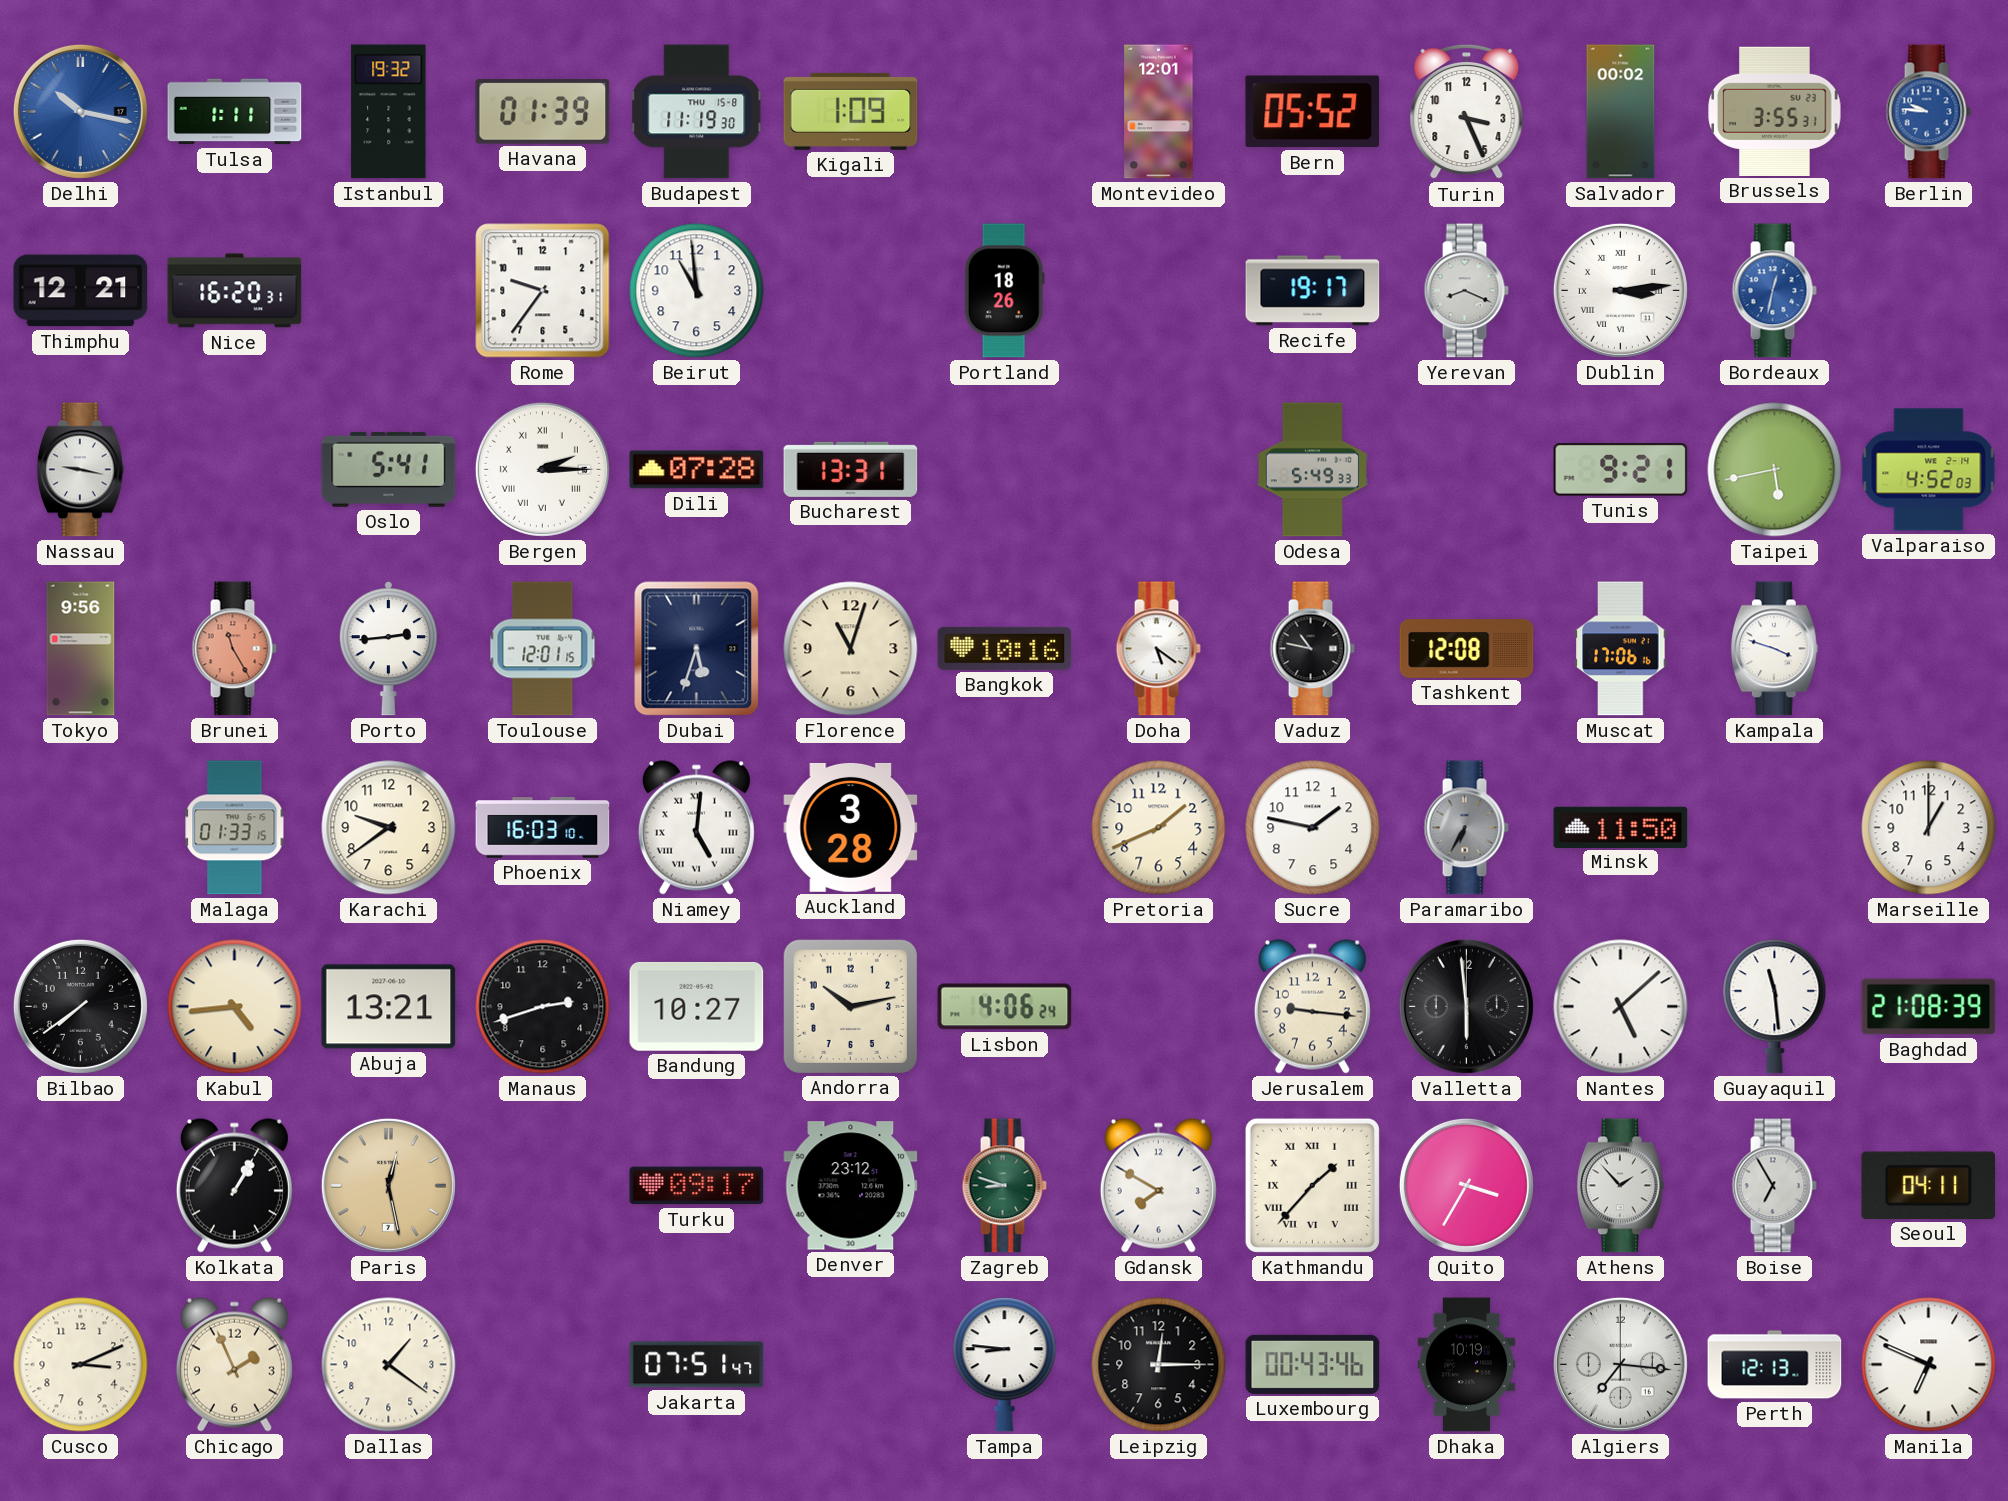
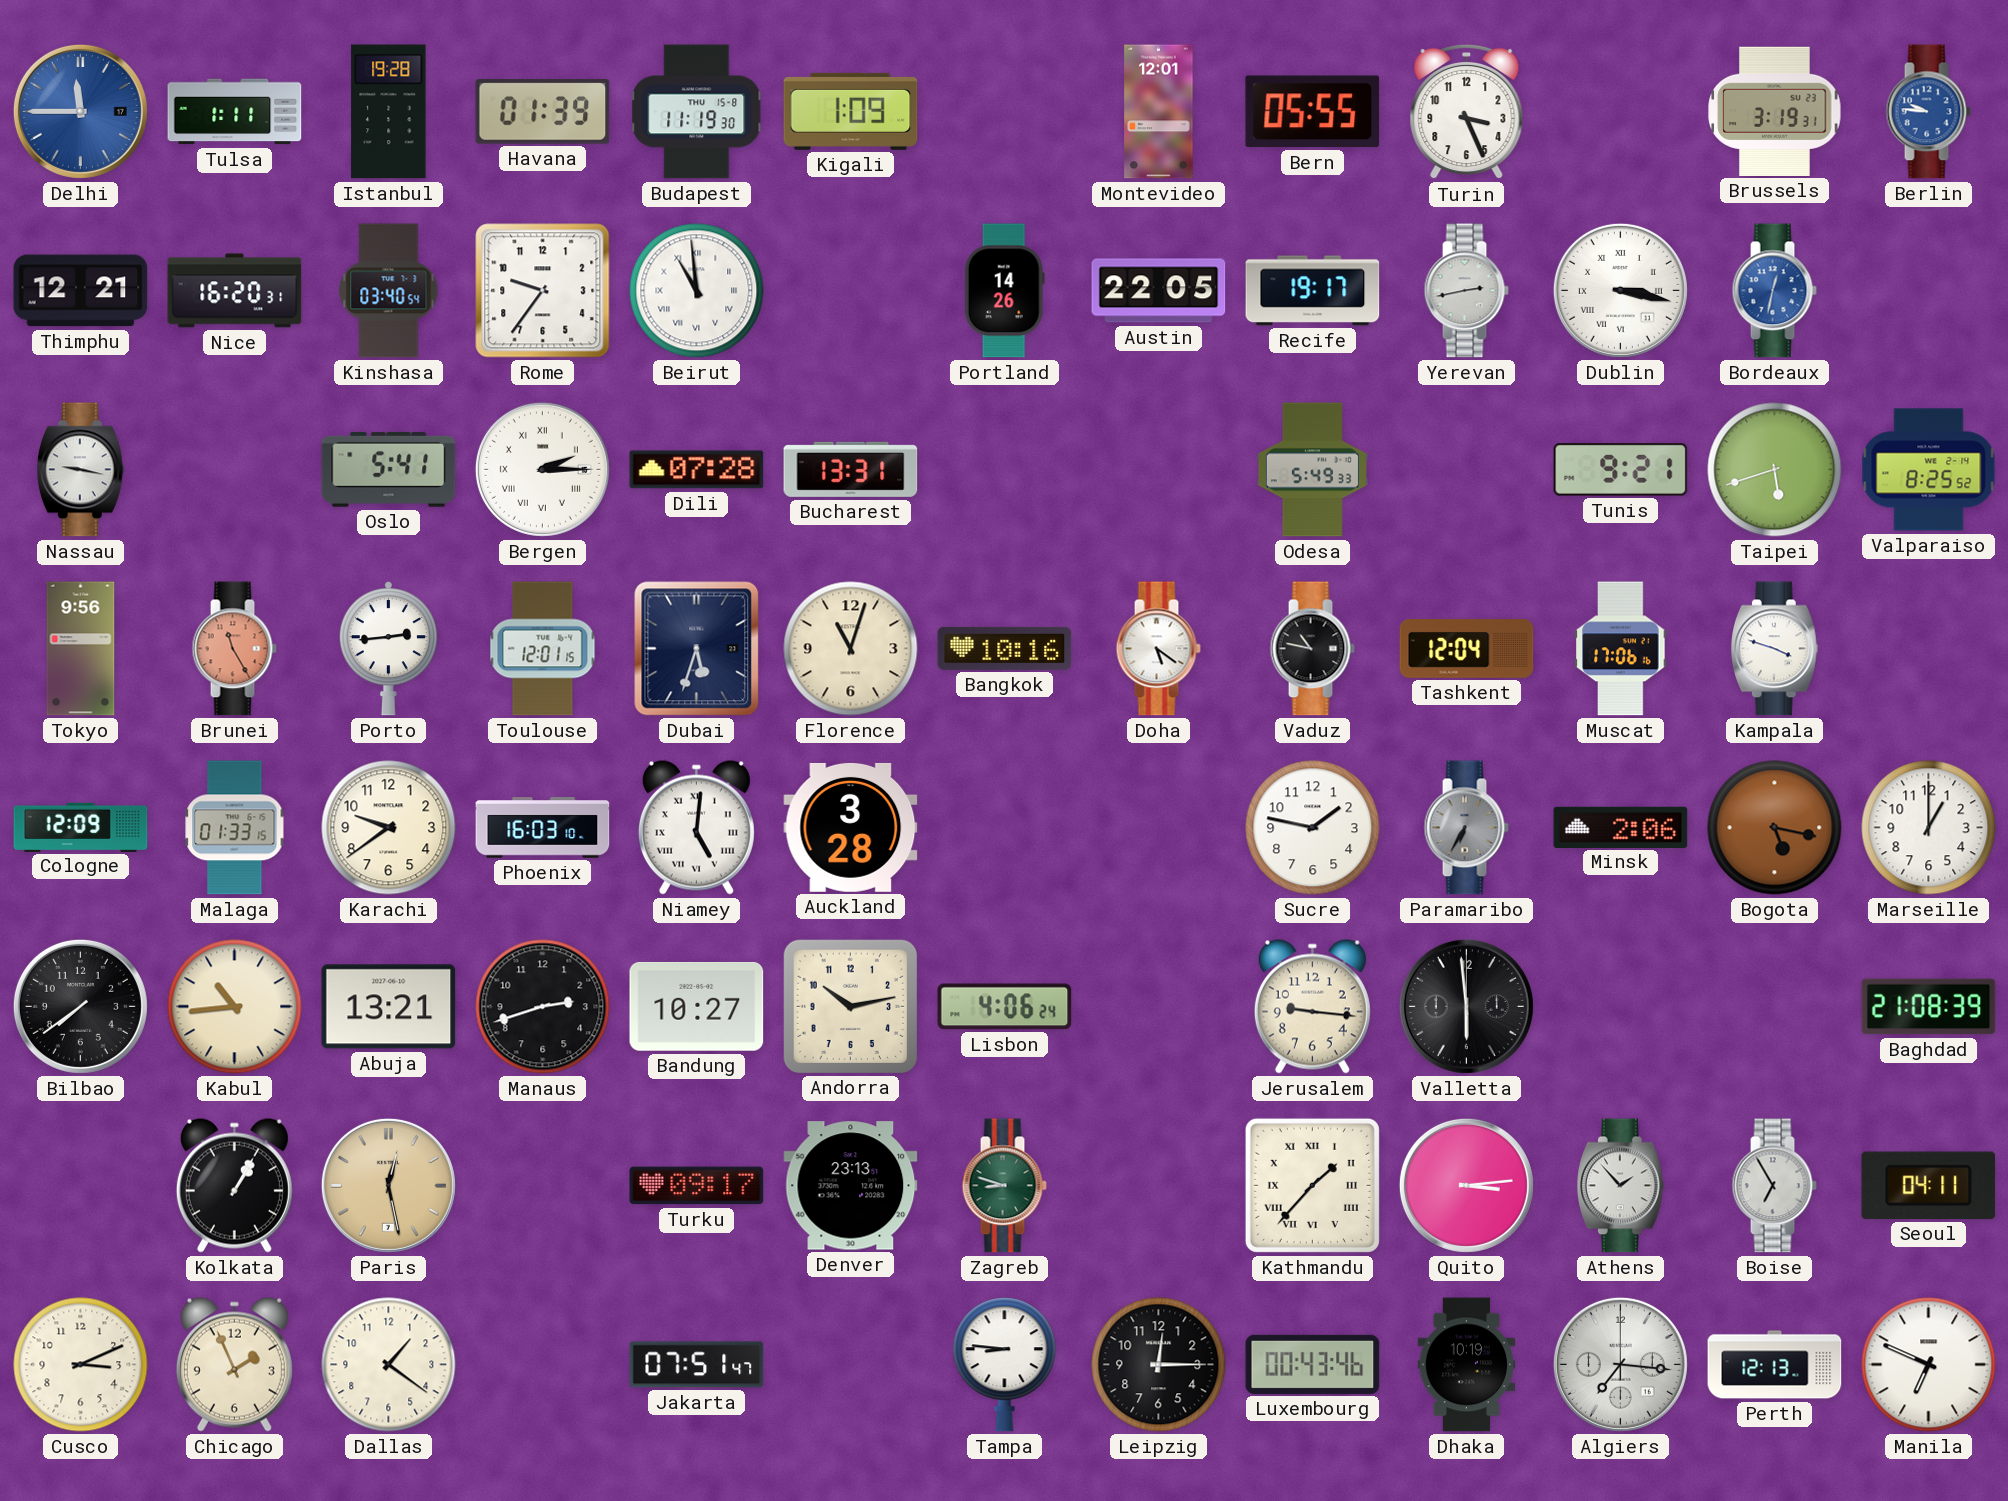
Delhi: 10:17 -> 11:45
Istanbul: 19:32 -> 19:28
Bern: 05:52 -> 05:55
Salvador: 00:02 -> none
Brussels: 3:55 -> 3:19
Kinshasa: none -> 03:40
Beirut numerals: Arabic -> Roman
Portland: 18:26 -> 14:26
Austin: none -> 22:05
Yerevan: 8:19 -> 2:43
Dublin: 3:14 -> 3:17
Taipei: 5:43 -> 5:42
Valparaiso: 4:52 -> 8:25
Tashkent: 12:08 -> 12:04
Cologne: none -> 12:09
Pretoria: 1:41 -> none
Minsk: 11:50 -> 2:06
Bogota: none -> 5:17
Kabul: 4:44 -> 10:44
Nantes: 5:08 -> none
Guayaquil: 11:29 -> none
Denver: 23:12 -> 23:13
Gdansk: 7:50 -> none
Quito: 3:35 -> 3:14
